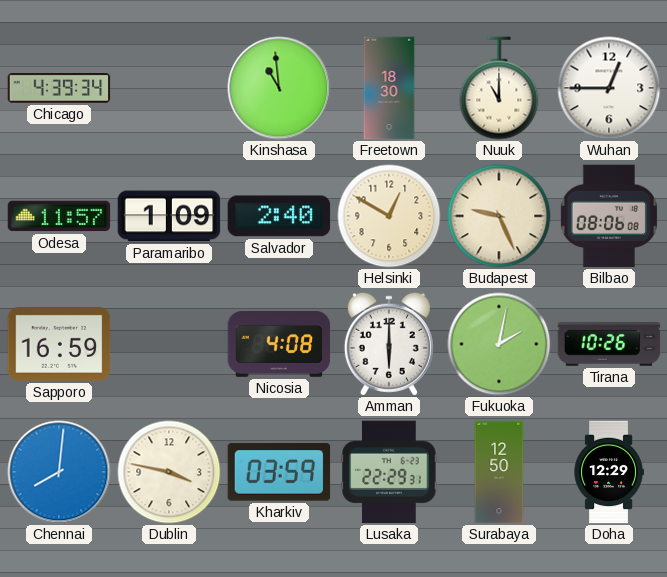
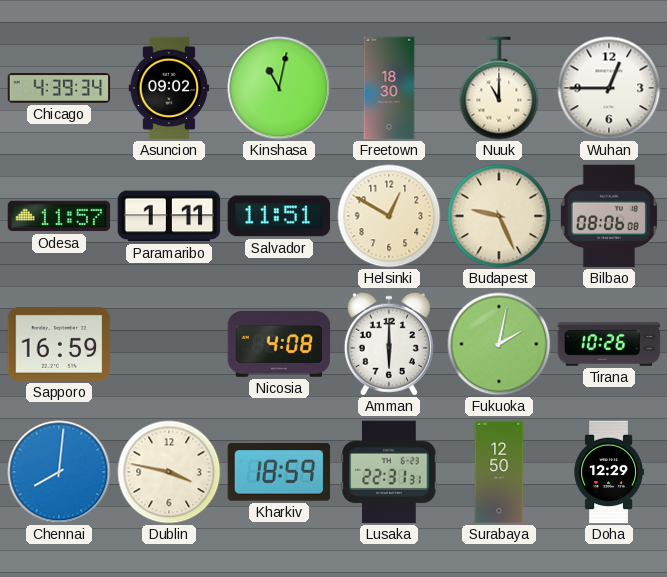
Asuncion: none -> 09:02
Kinshasa: 10:59 -> 11:02
Paramaribo: 1:09 -> 1:11
Salvador: 2:40 -> 11:51
Kharkiv: 03:59 -> 18:59
Lusaka: 22:29 -> 22:31
